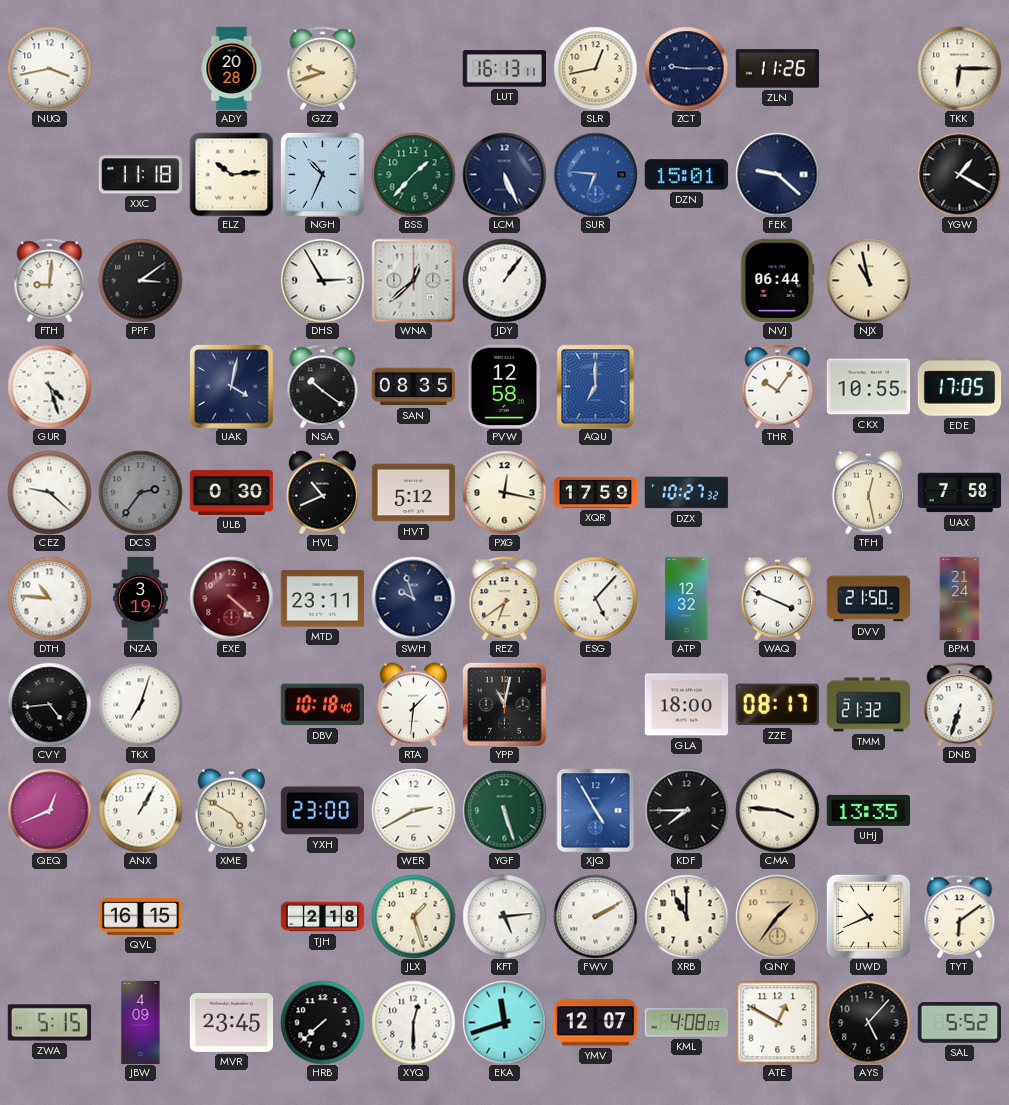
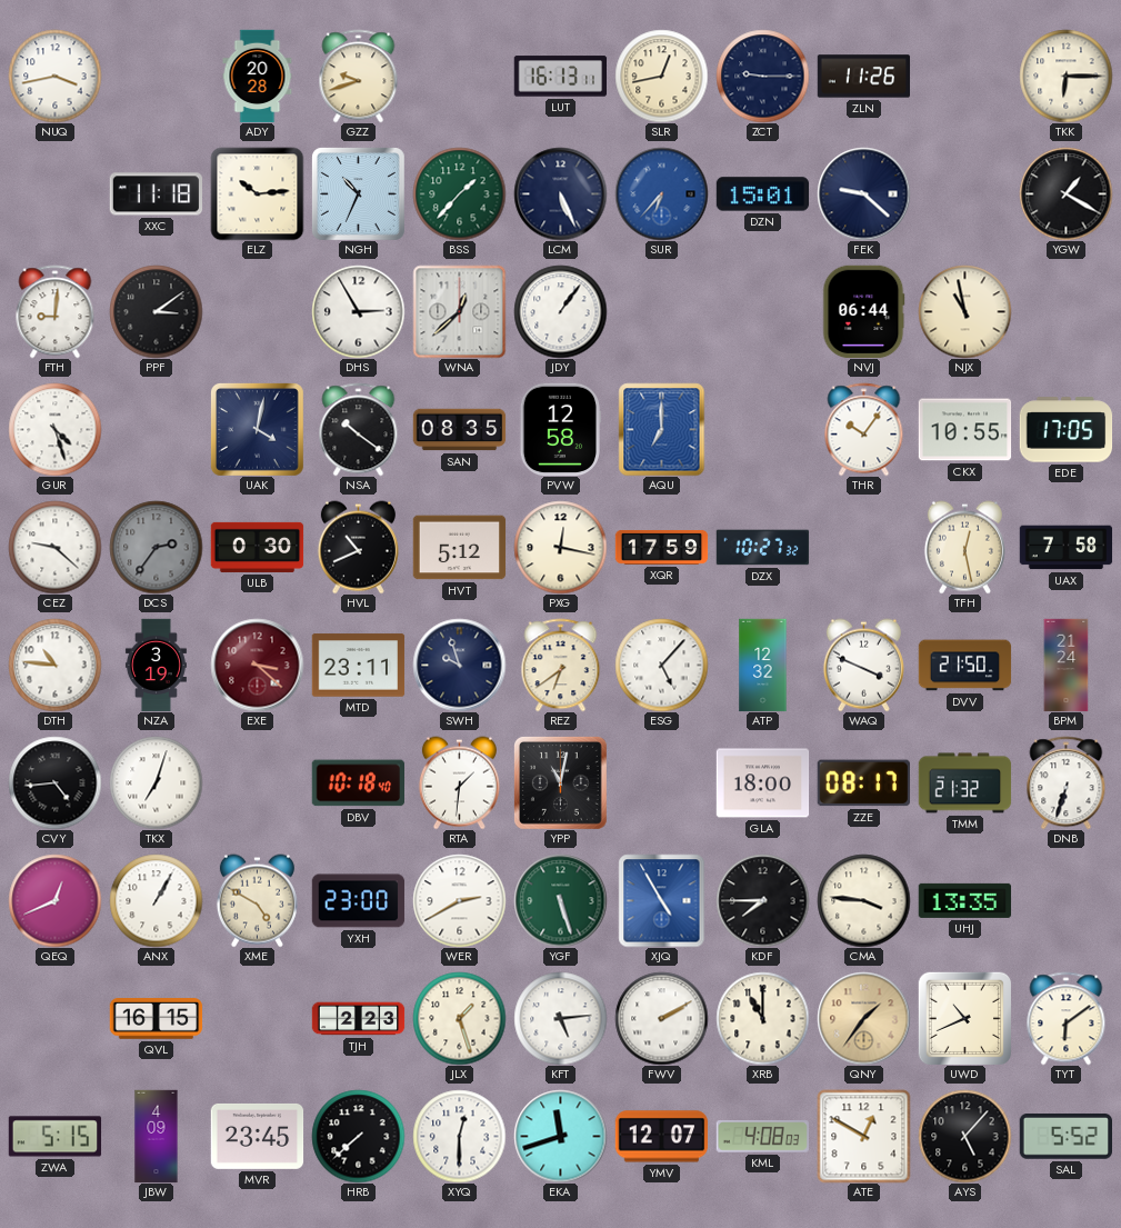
SUR: 6:46 -> 6:37
EXE: 4:22 -> 3:22
TJH: 2:18 -> 2:23
